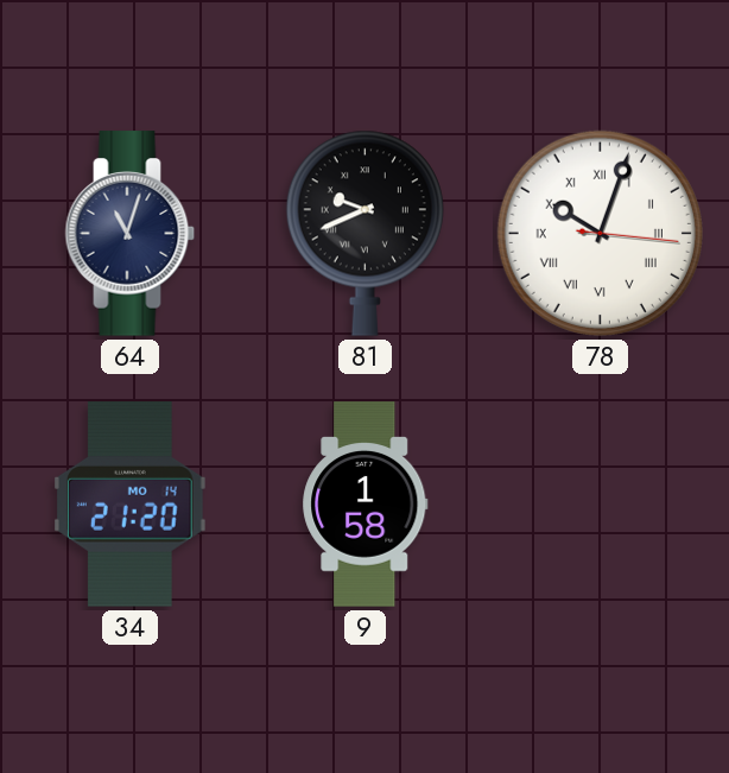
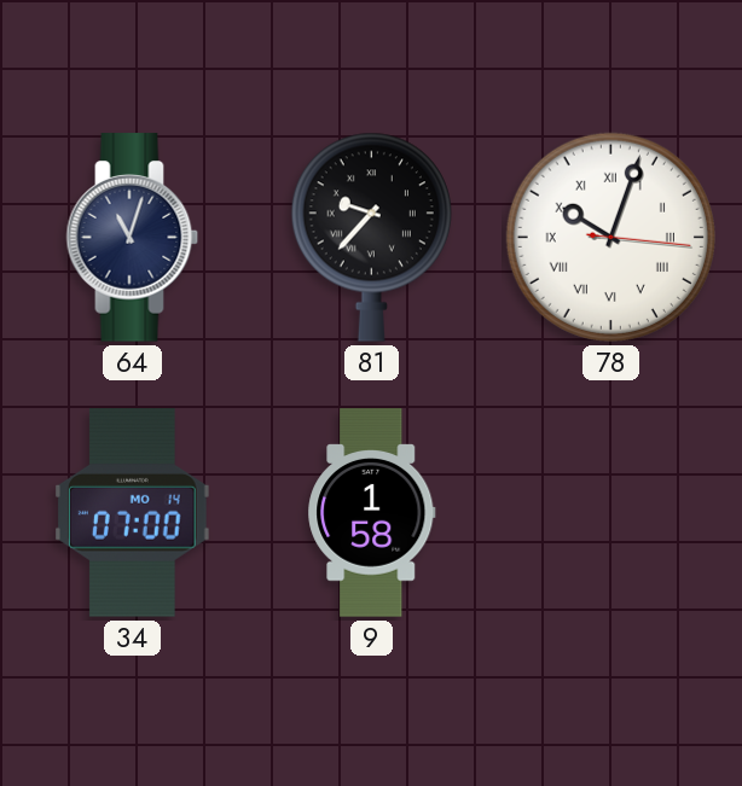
81: 9:41 -> 9:37
34: 21:20 -> 07:00
